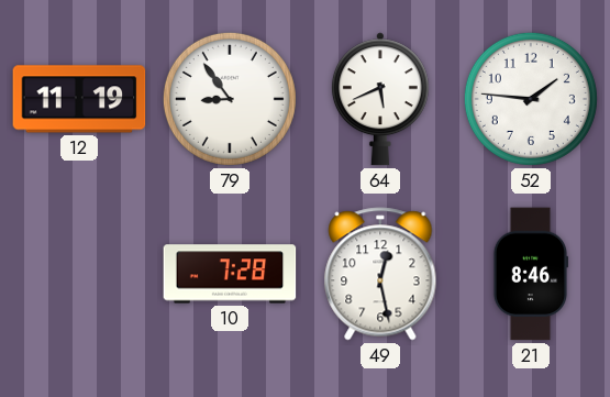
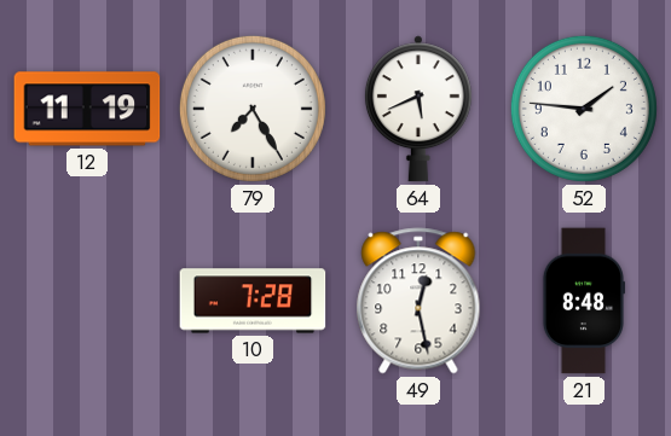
79: 8:54 -> 7:25
21: 8:46 -> 8:48
